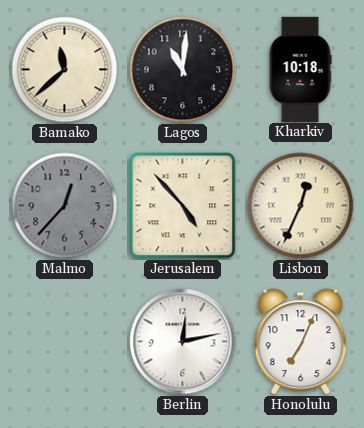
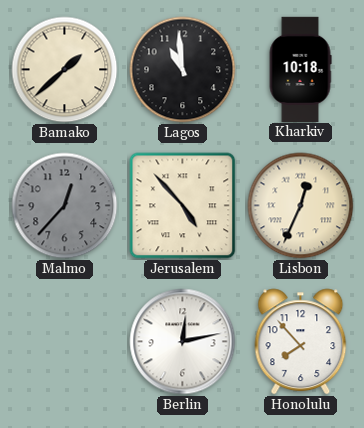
Bamako: 11:38 -> 1:38
Lagos: 11:01 -> 10:59
Honolulu: 7:04 -> 7:53
